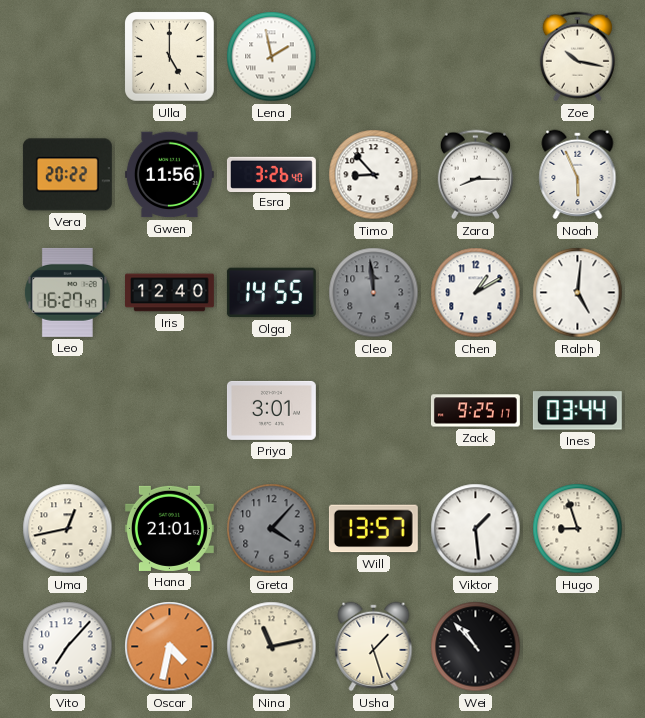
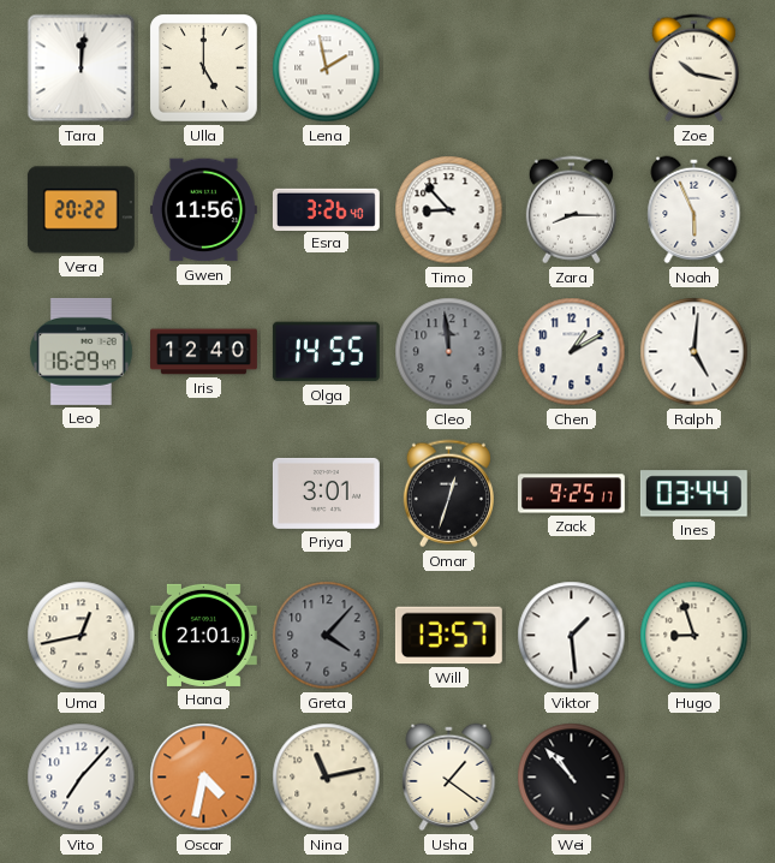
Tara: none -> 12:01
Leo: 16:27 -> 16:29
Omar: none -> 12:33
Usha: 1:27 -> 1:21
